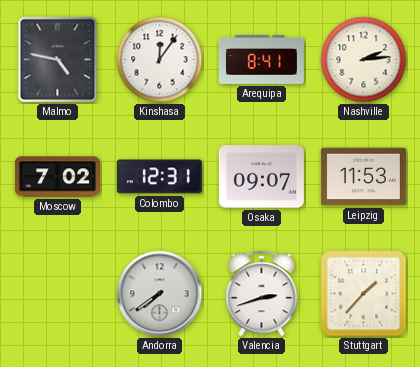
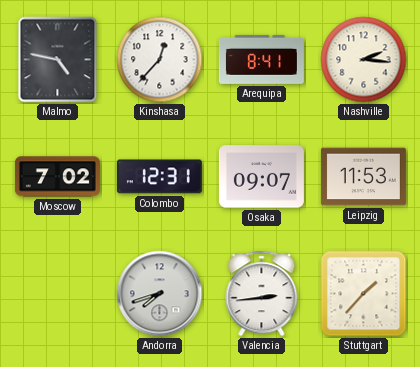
Kinshasa: 12:06 -> 12:37
Nashville: 2:14 -> 2:16
Andorra: 7:39 -> 7:42
Valencia: 2:42 -> 2:44
